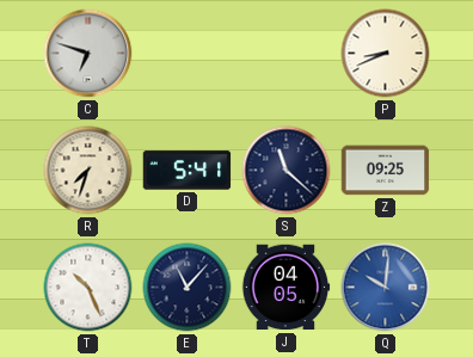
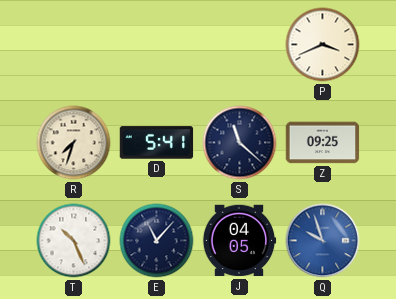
C: 6:48 -> none
P: 8:41 -> 3:41
Q: 10:01 -> 9:57
